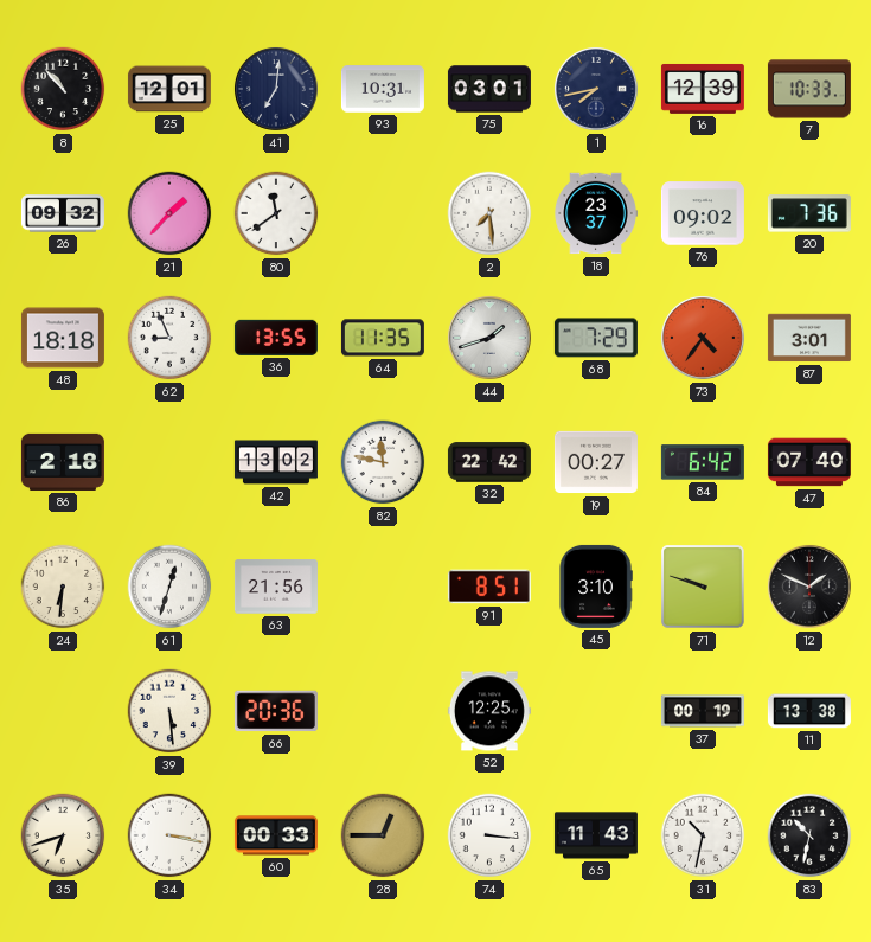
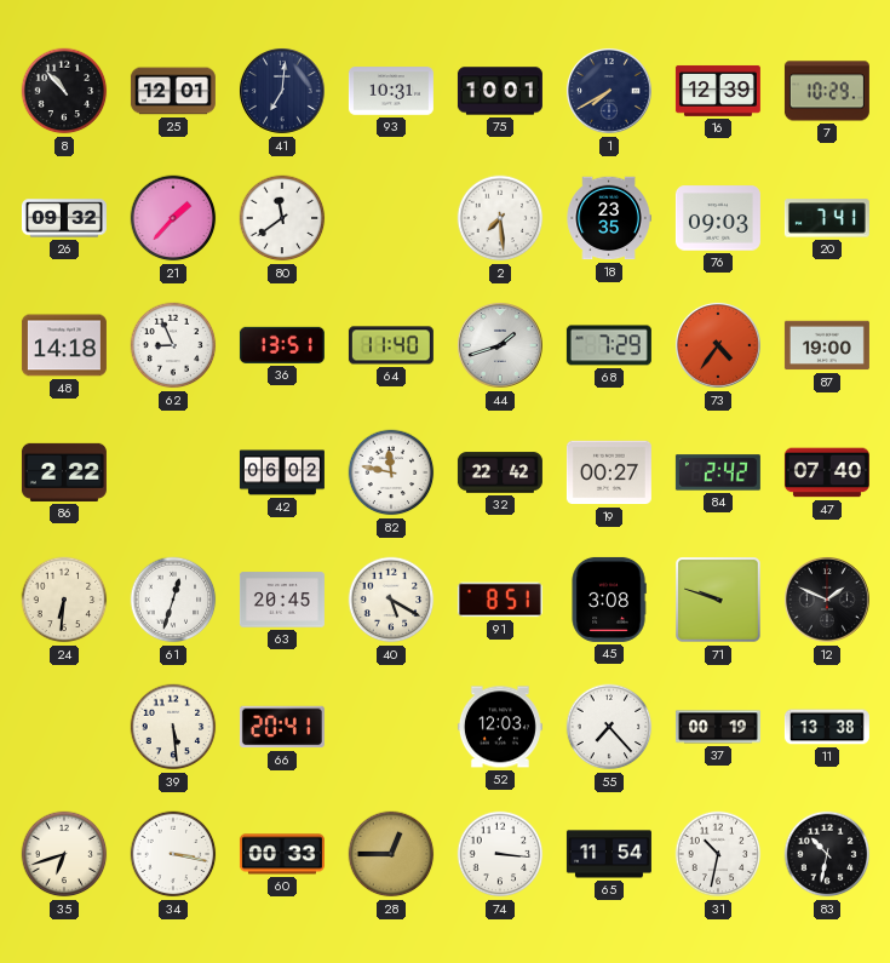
75: 03:01 -> 10:01
1: 7:43 -> 7:40
7: 10:33 -> 10:29
18: 23:37 -> 23:35
76: 09:02 -> 09:03
20: 7:36 -> 7:41
48: 18:18 -> 14:18
36: 13:55 -> 13:51
64: 11:35 -> 11:40
87: 3:01 -> 19:00
86: 2:18 -> 2:22
42: 13:02 -> 06:02
84: 6:42 -> 2:42
63: 21:56 -> 20:45
40: none -> 5:20
45: 3:10 -> 3:08
66: 20:36 -> 20:41
52: 12:25 -> 12:03
55: none -> 7:23
65: 11:43 -> 11:54
